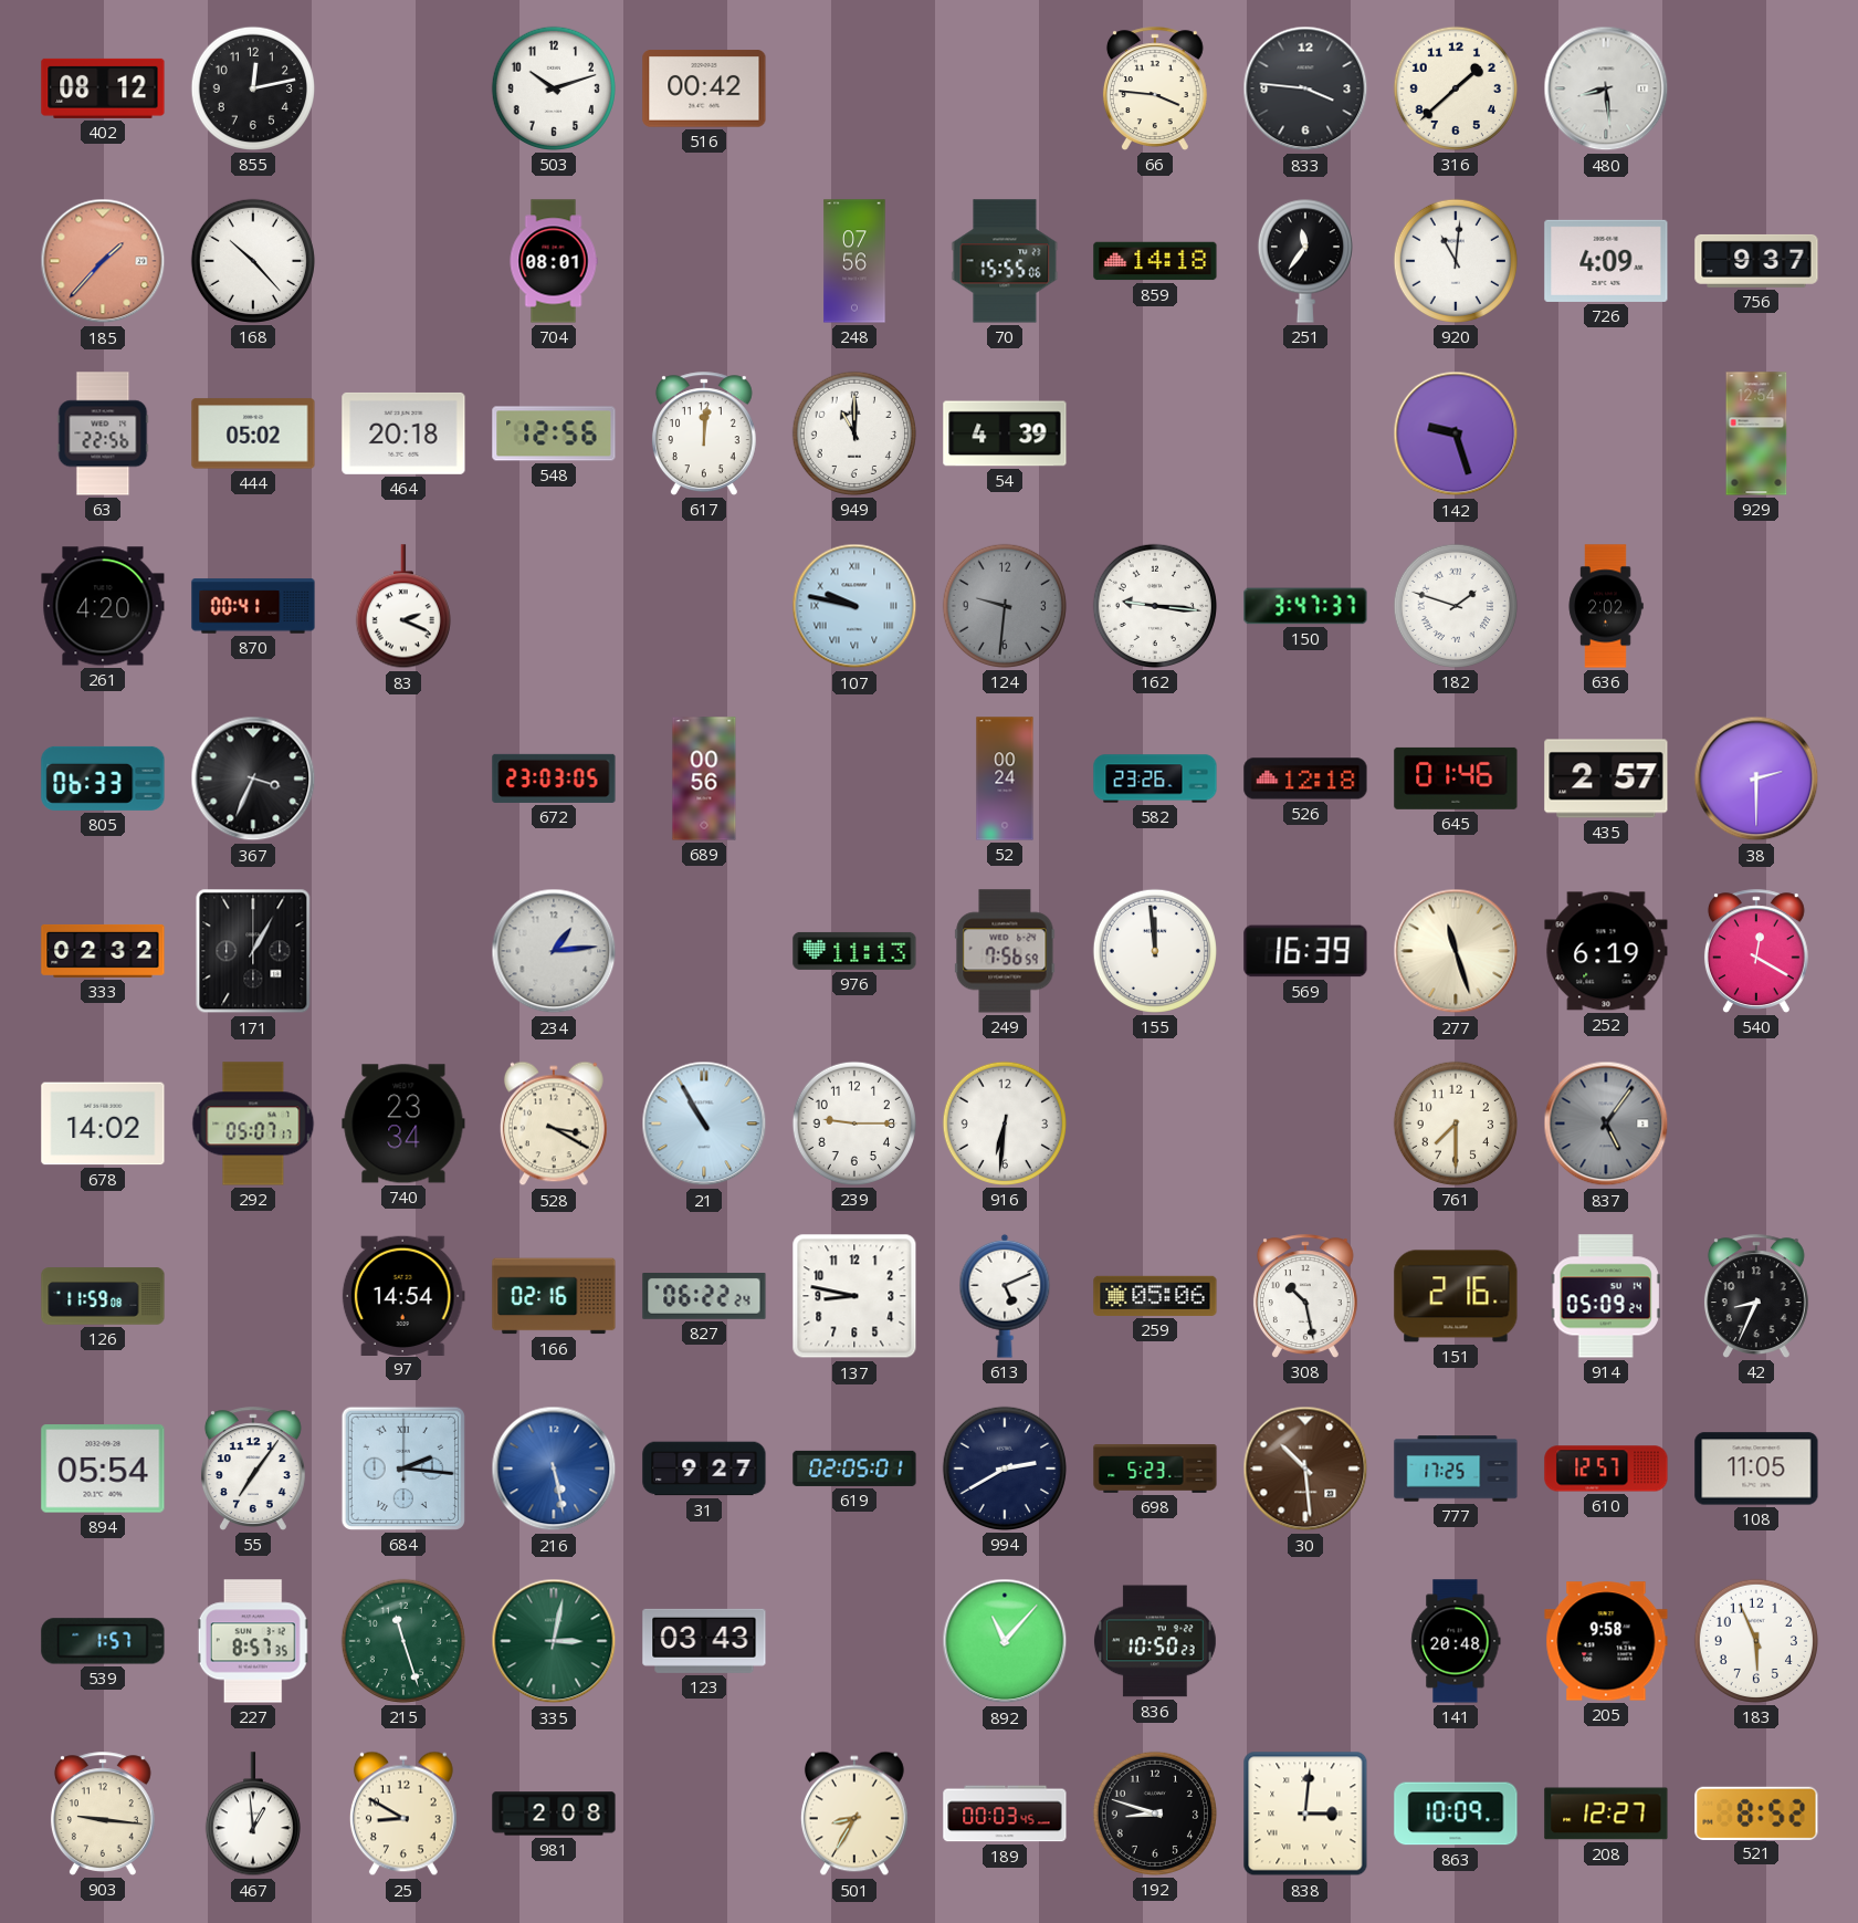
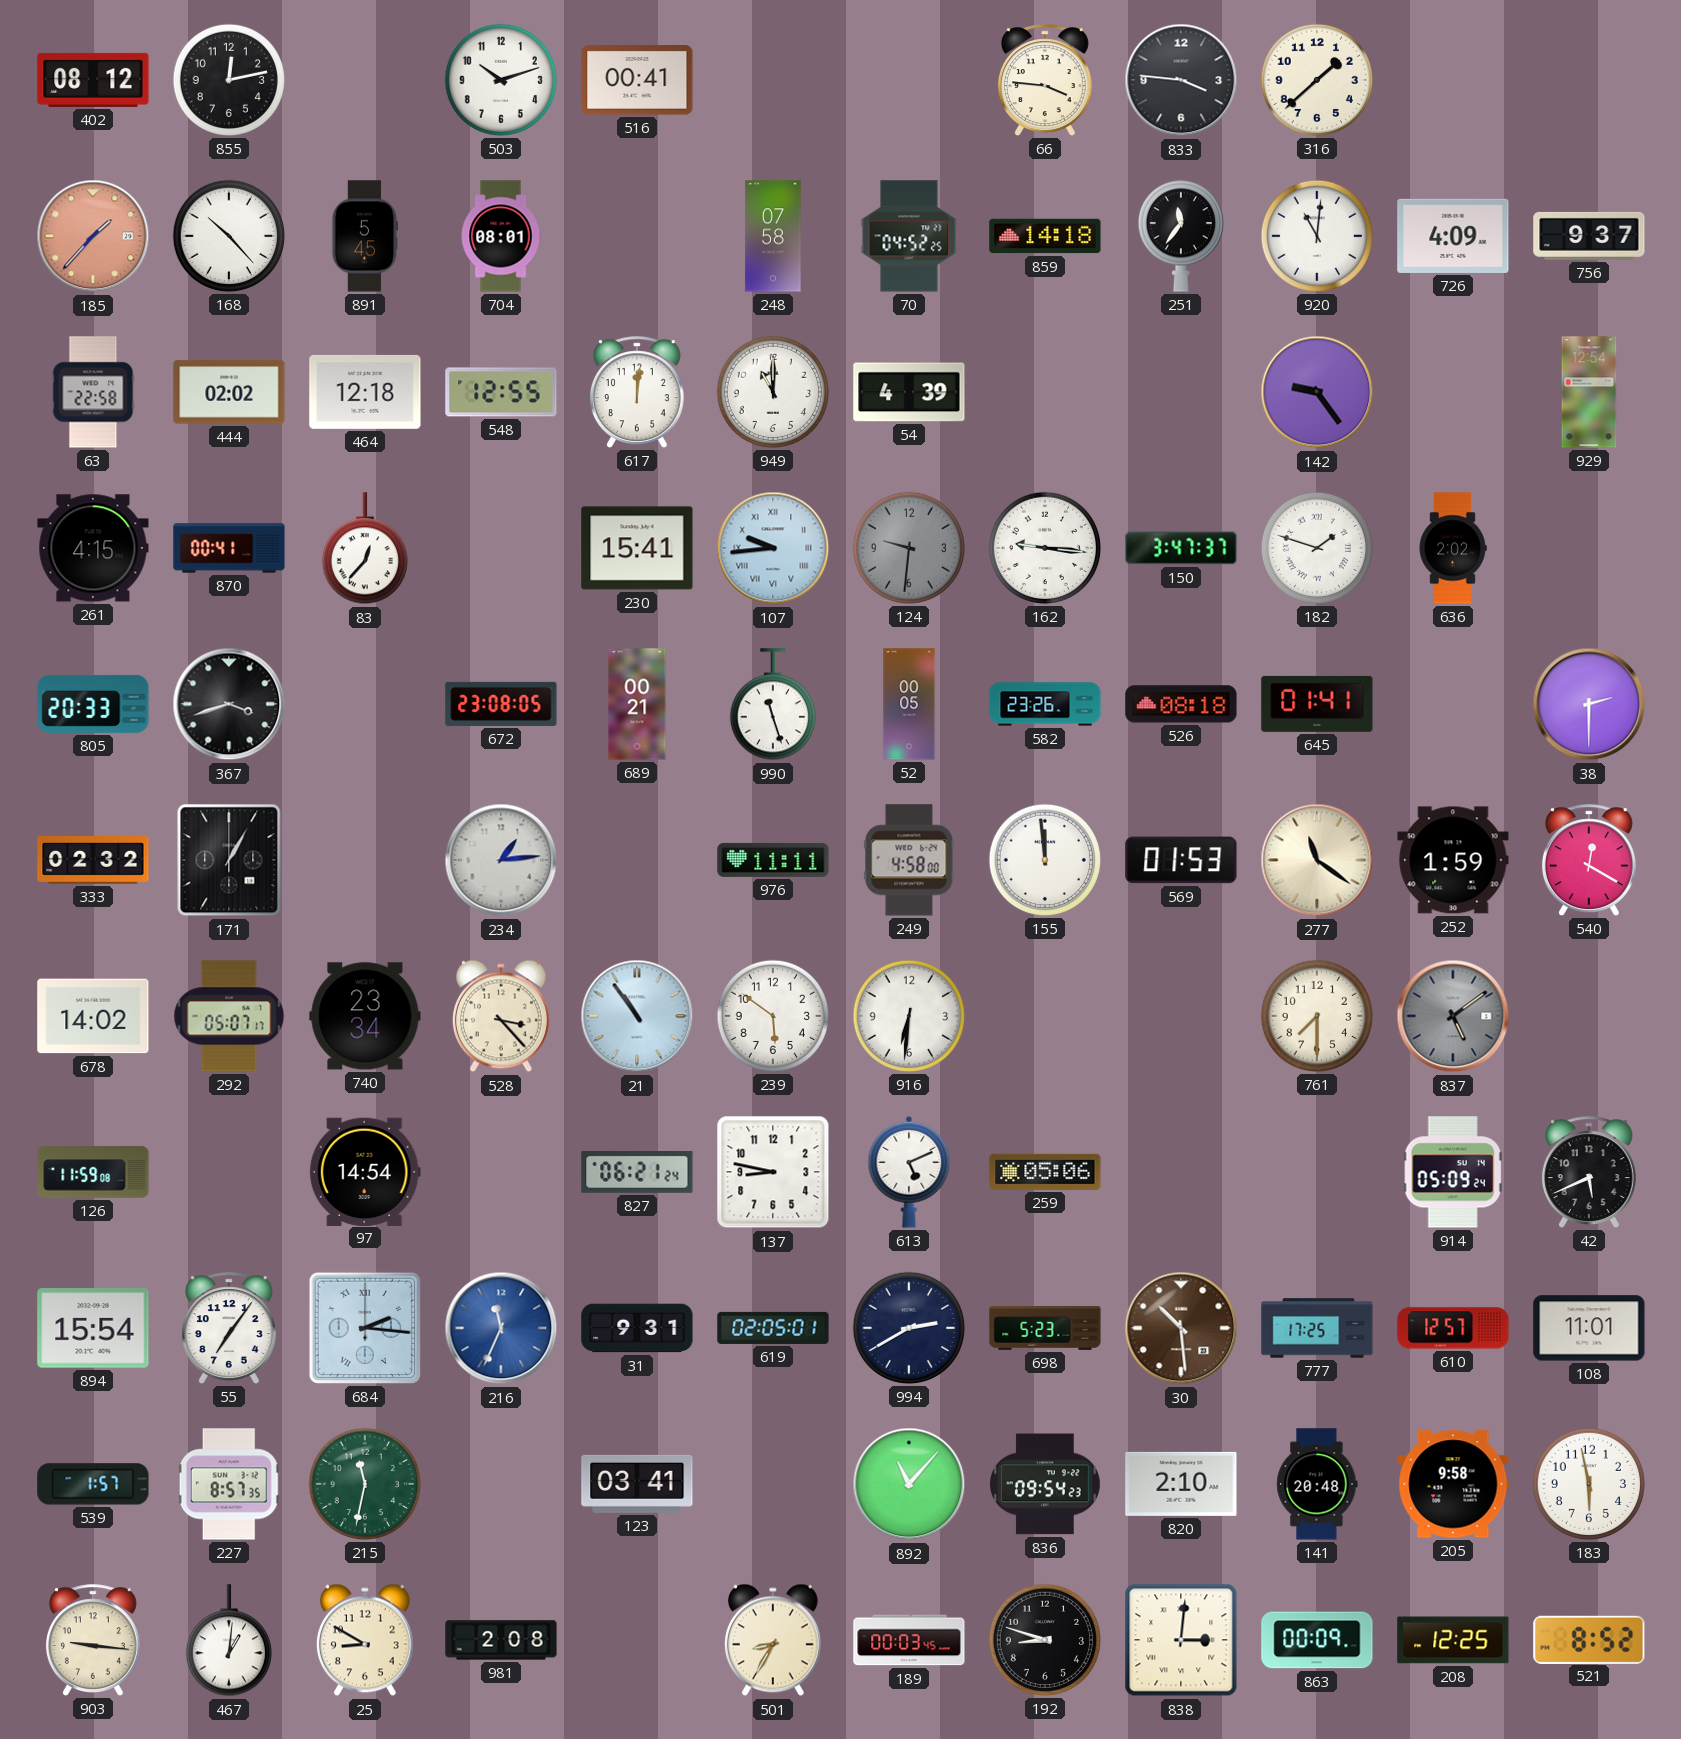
516: 00:42 -> 00:41
480: 8:29 -> none
891: none -> 5:45
248: 07:56 -> 07:58
70: 15:55 -> 04:52
63: 22:56 -> 22:58
444: 05:02 -> 02:02
464: 20:18 -> 12:18
548: 12:56 -> 12:55
142: 9:27 -> 9:24
261: 4:20 -> 4:15
83: 2:19 -> 12:37
230: none -> 15:41
107: 9:47 -> 9:44
805: 06:33 -> 20:33
367: 3:34 -> 3:42
672: 23:03 -> 23:08
689: 00:56 -> 00:21
990: none -> 11:27
52: 00:24 -> 00:05
526: 12:18 -> 08:18
645: 01:46 -> 01:41
435: 2:57 -> none
976: 11:13 -> 11:11
249: 7:56 -> 4:58
569: 16:39 -> 01:53
277: 11:27 -> 11:21
252: 6:19 -> 1:59
528: 3:20 -> 3:23
21: 10:55 -> 10:54
239: 9:15 -> 5:51
837: 5:06 -> 5:09
166: 02:16 -> none
827: 06:22 -> 06:21
308: 10:28 -> none
151: 2:16 -> none
42: 8:34 -> 5:41
894: 05:54 -> 15:54
216: 5:28 -> 11:34
31: 9:27 -> 9:31
108: 11:05 -> 11:01
215: 11:27 -> 11:32
335: 3:02 -> none
123: 03:43 -> 03:41
836: 10:50 -> 09:54
820: none -> 2:10
183: 5:56 -> 5:58
467: 12:59 -> 1:01
863: 10:09 -> 00:09
208: 12:27 -> 12:25
